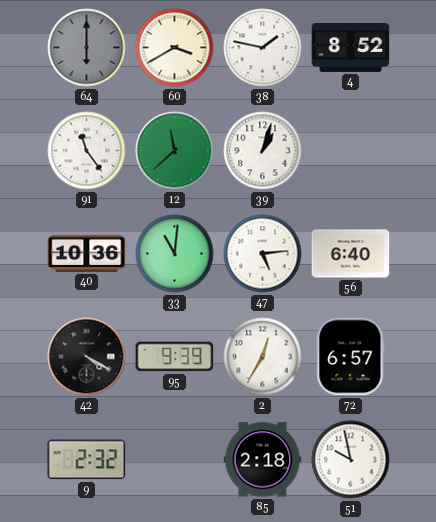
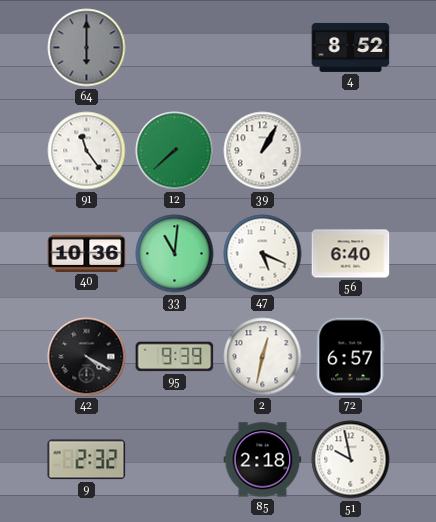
60: 3:40 -> none
38: 1:47 -> none
12: 11:38 -> 7:38
39: 1:03 -> 1:05
47: 5:14 -> 5:19
2: 12:35 -> 12:32
